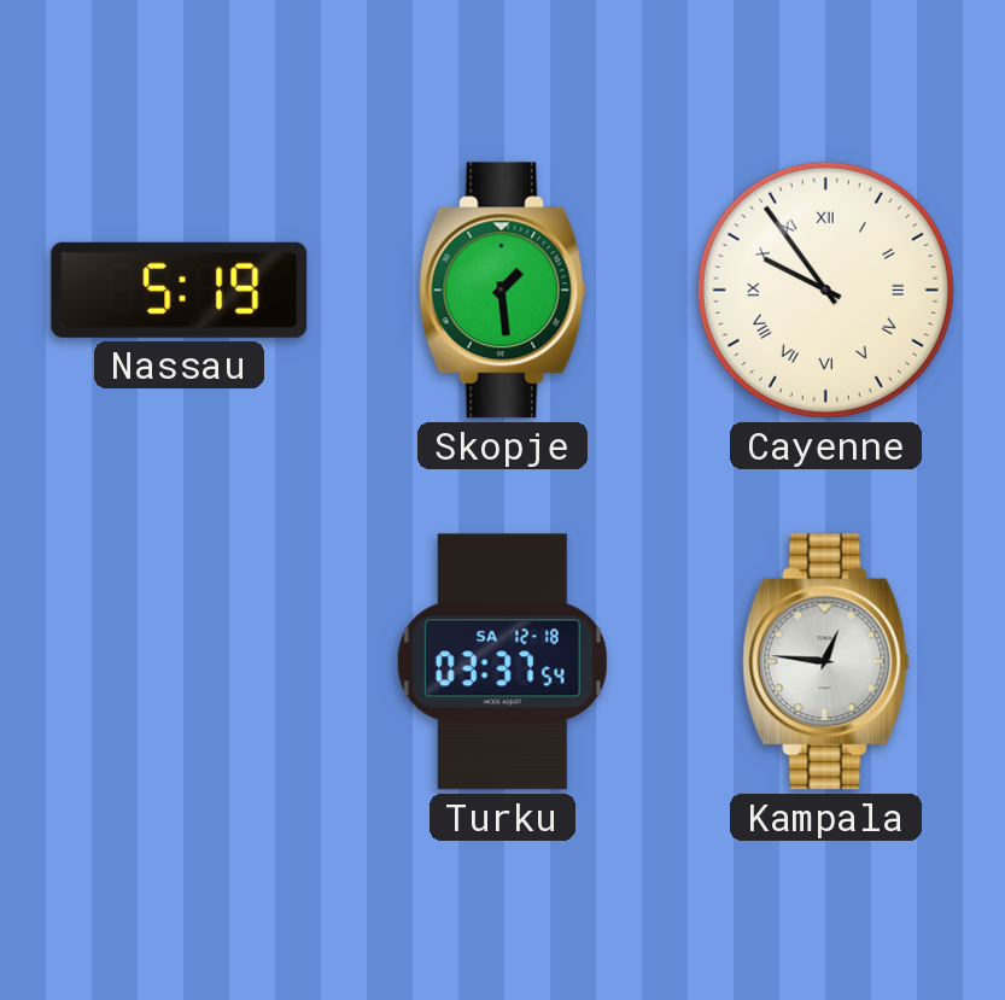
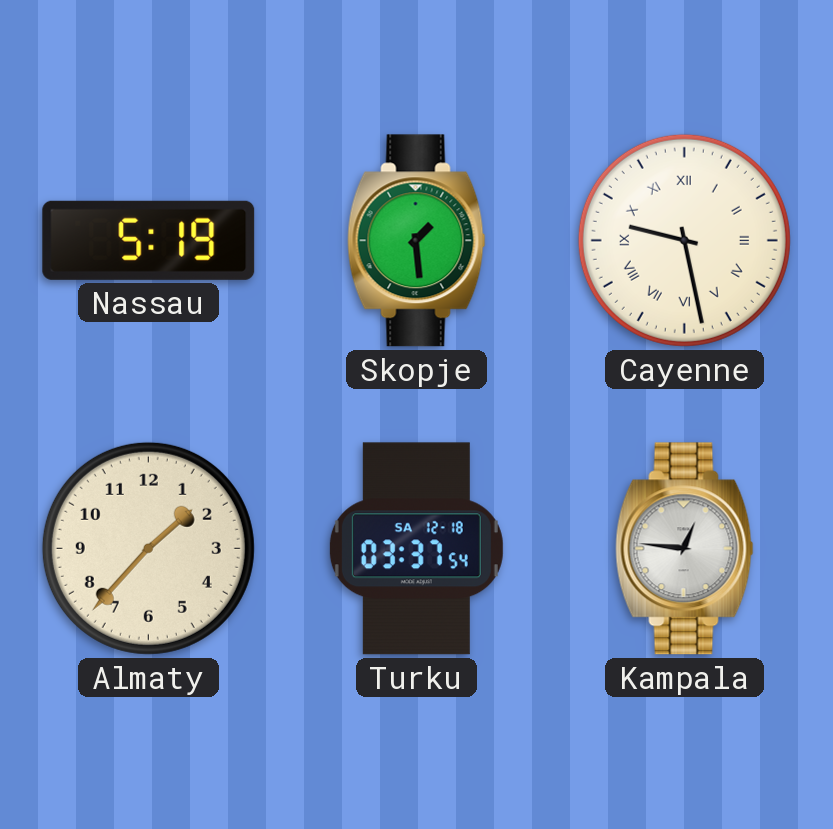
Cayenne: 9:54 -> 9:28
Almaty: none -> 1:37
